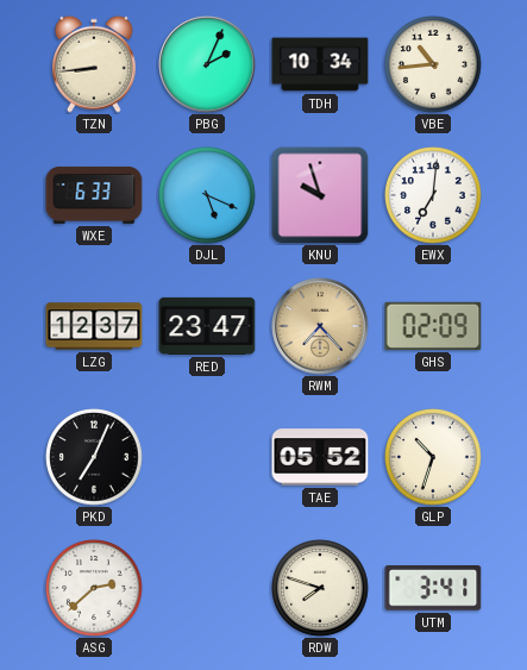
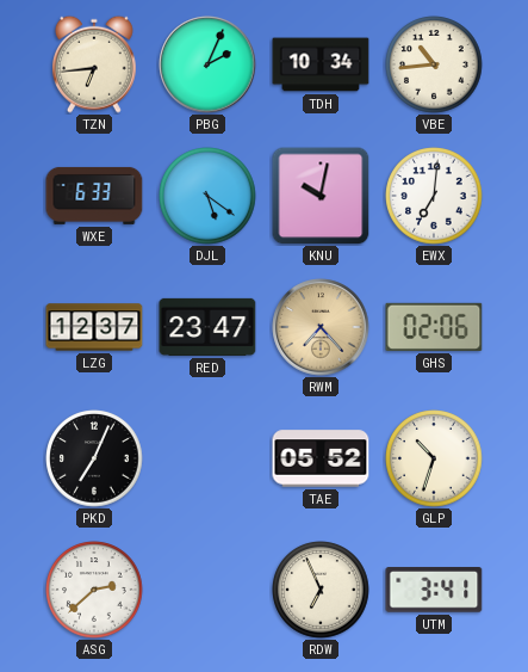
TZN: 8:44 -> 6:44
DJL: 5:19 -> 5:21
KNU: 9:57 -> 10:02
GHS: 02:09 -> 02:06
RDW: 7:48 -> 6:56
